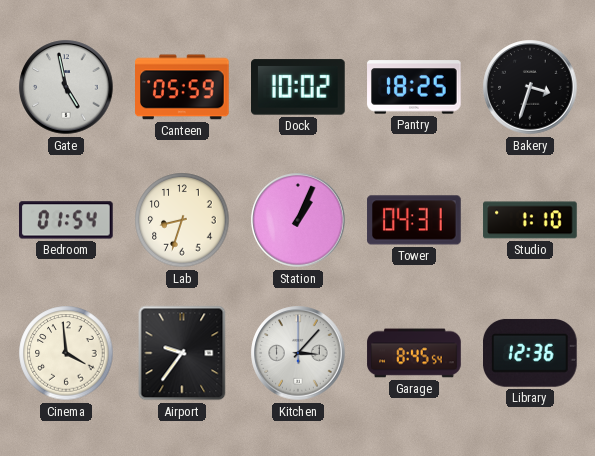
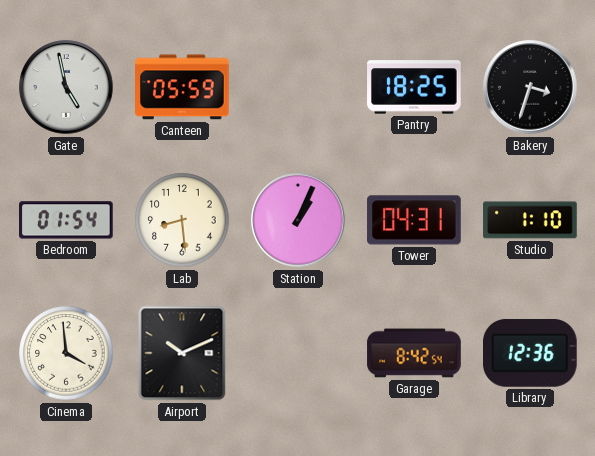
Dock: 10:02 -> none
Lab: 8:33 -> 8:29
Airport: 9:36 -> 10:11
Kitchen: 3:07 -> none
Garage: 8:45 -> 8:42
